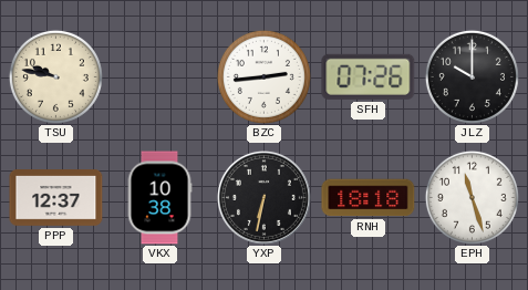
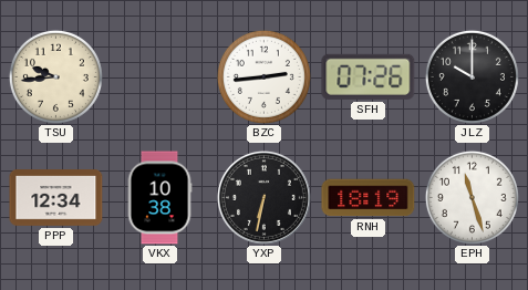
TSU: 9:47 -> 9:44
PPP: 12:37 -> 12:34
RNH: 18:18 -> 18:19
